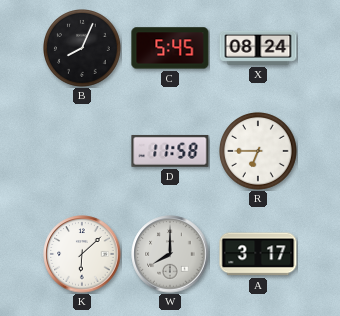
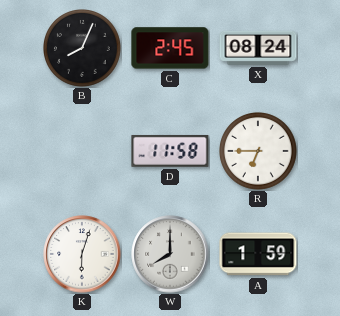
C: 5:45 -> 2:45
K: 6:08 -> 6:03
A: 3:17 -> 1:59
